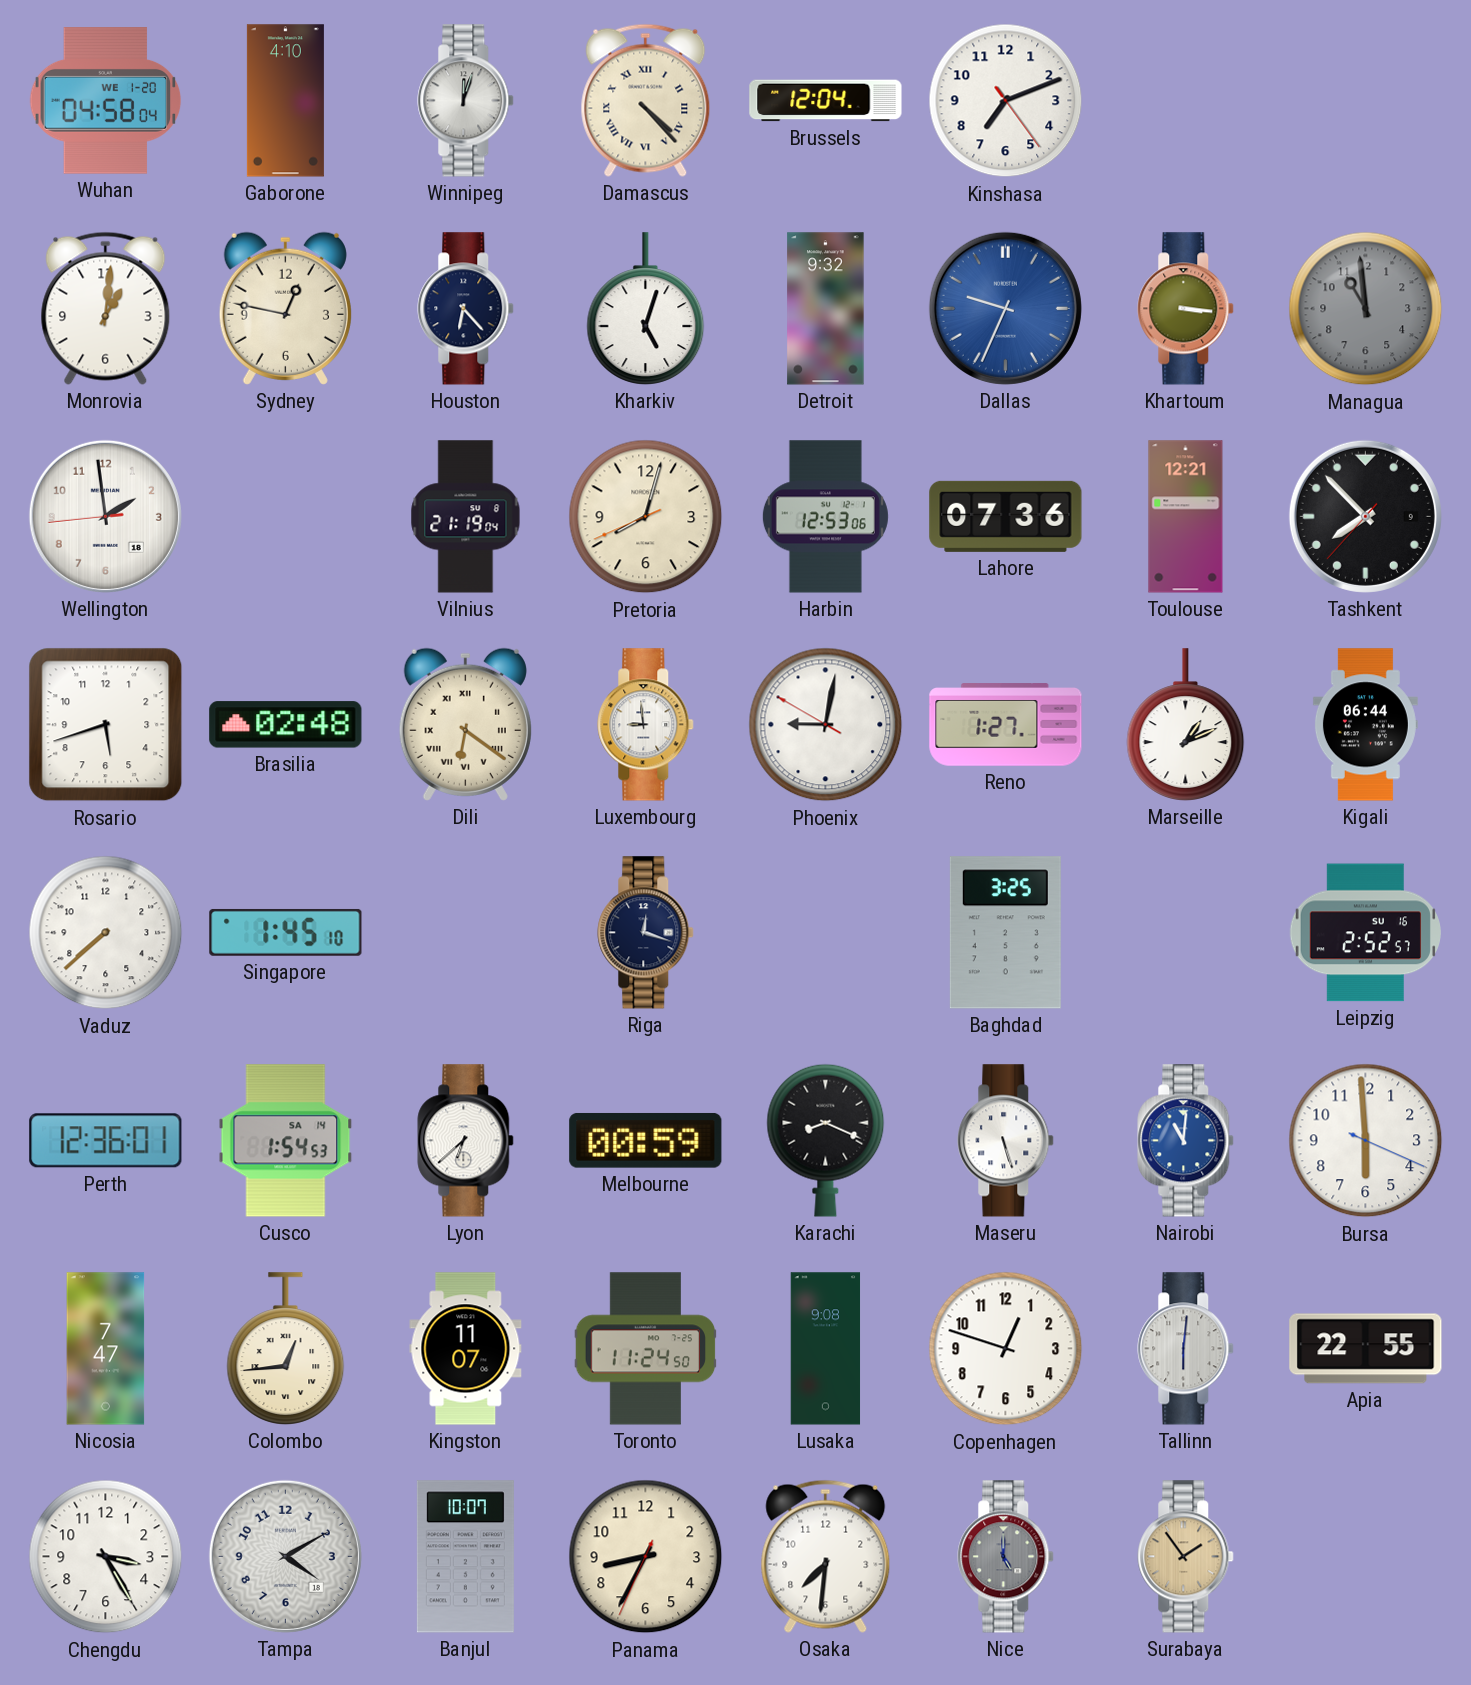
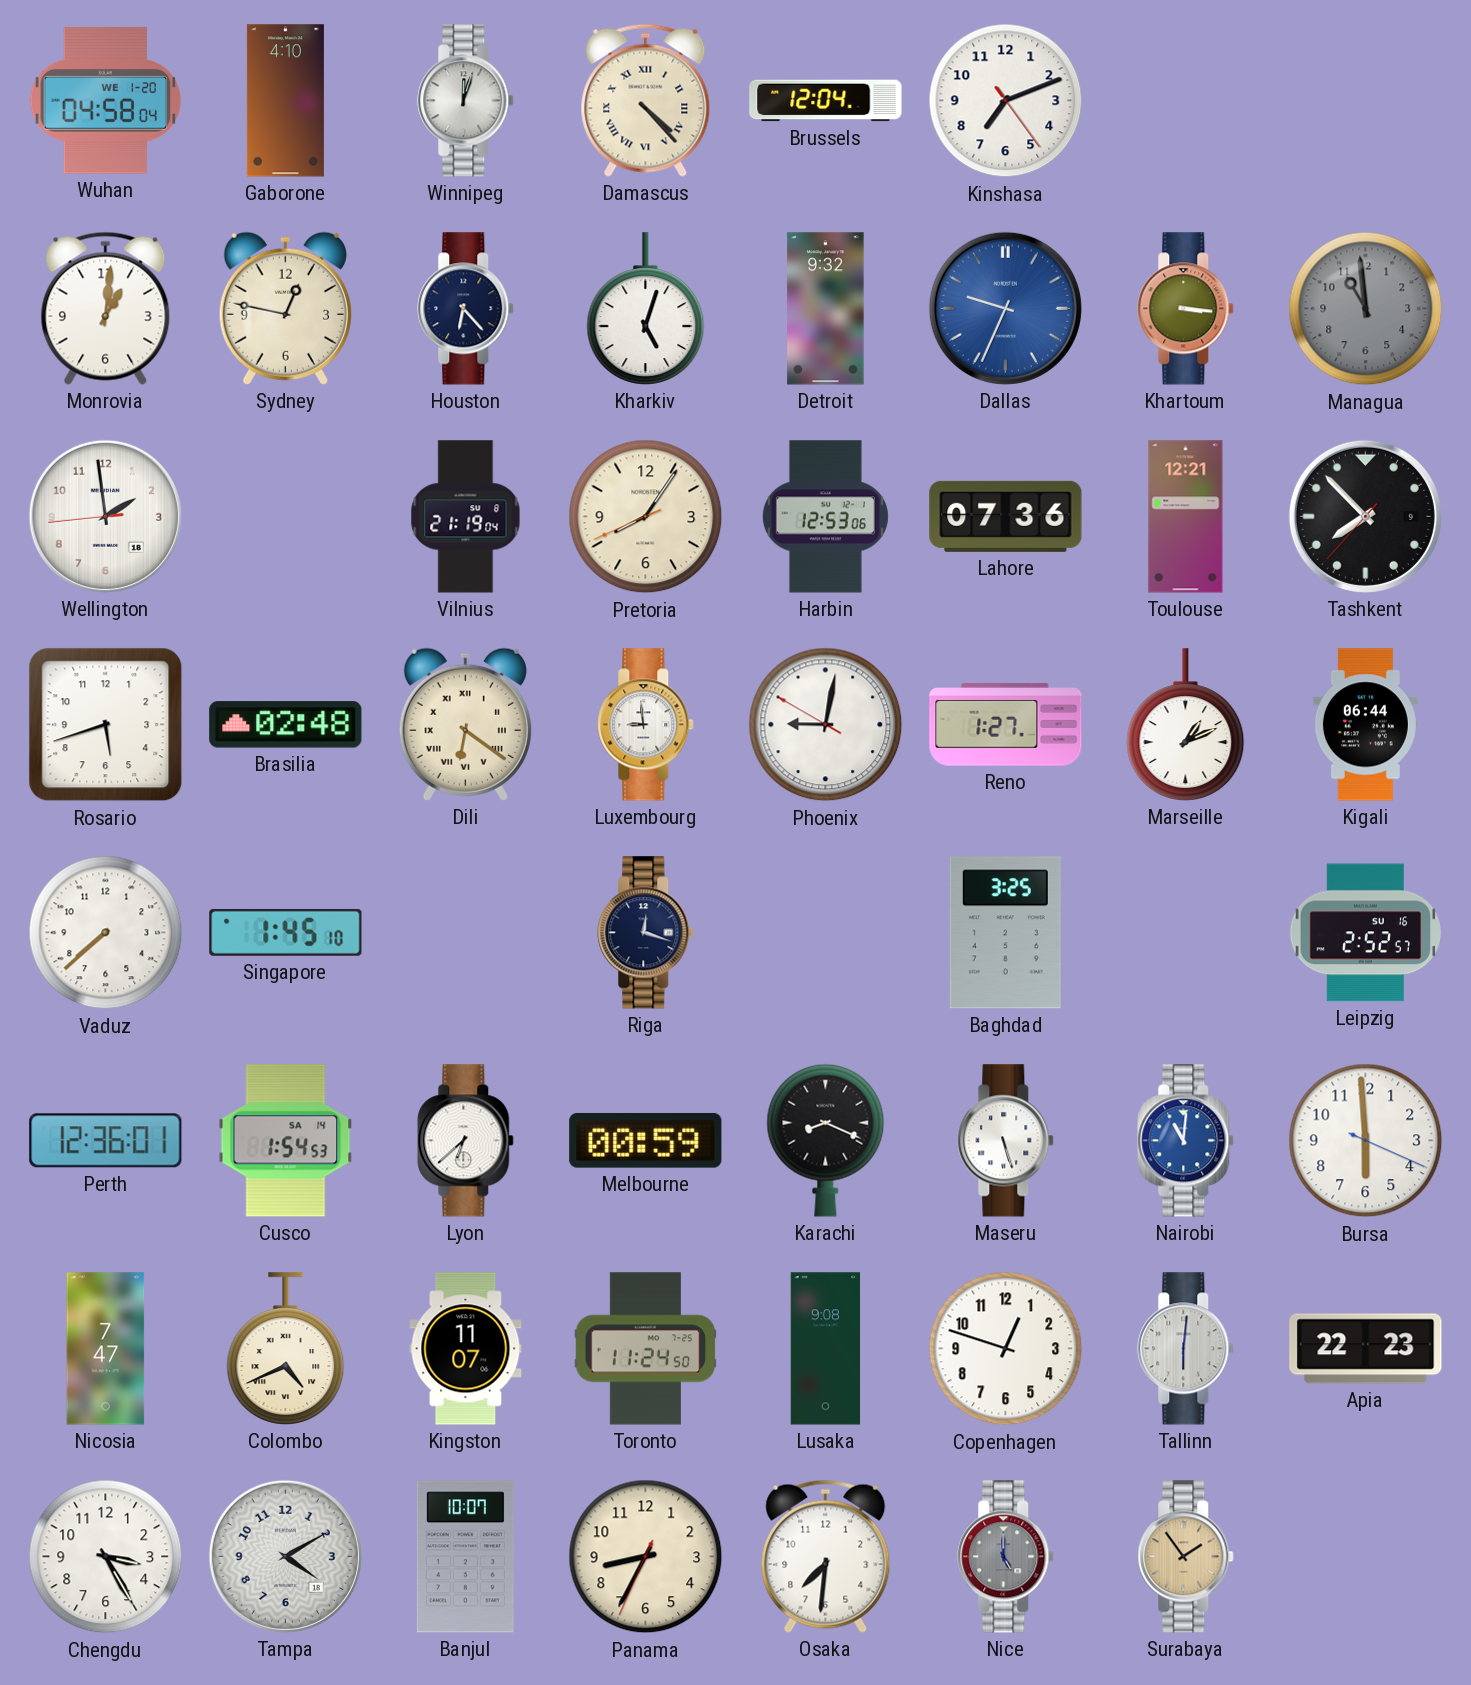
Pretoria: 8:02 -> 8:05
Colombo: 12:44 -> 4:41
Apia: 22:55 -> 22:23
